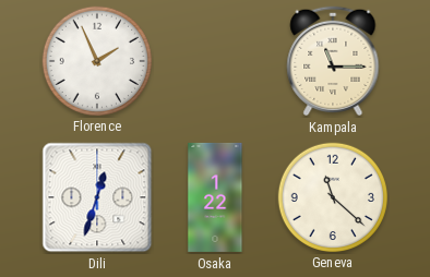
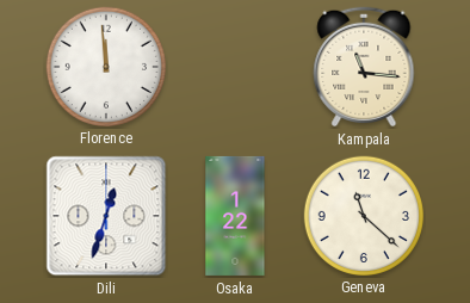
Florence: 1:56 -> 11:59
Kampala: 11:15 -> 11:16
